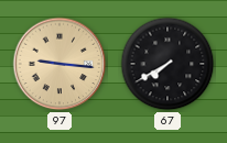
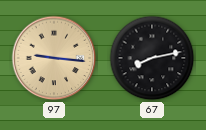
67: 7:40 -> 8:13
